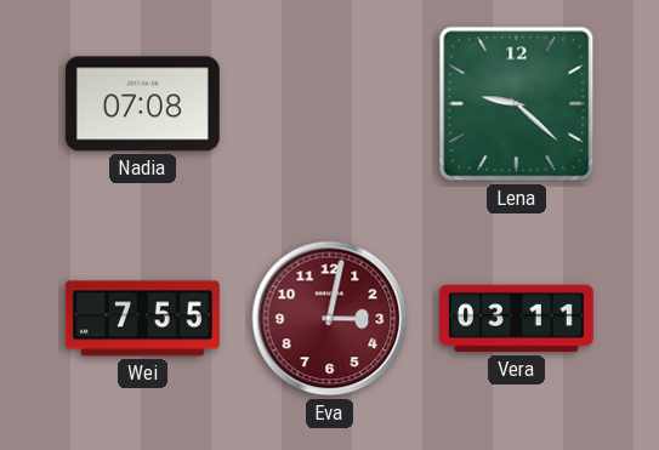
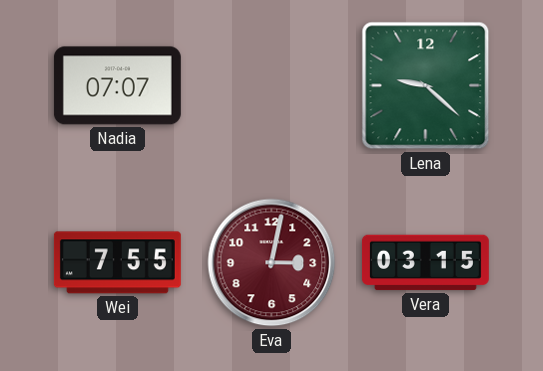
Nadia: 07:08 -> 07:07
Vera: 03:11 -> 03:15
